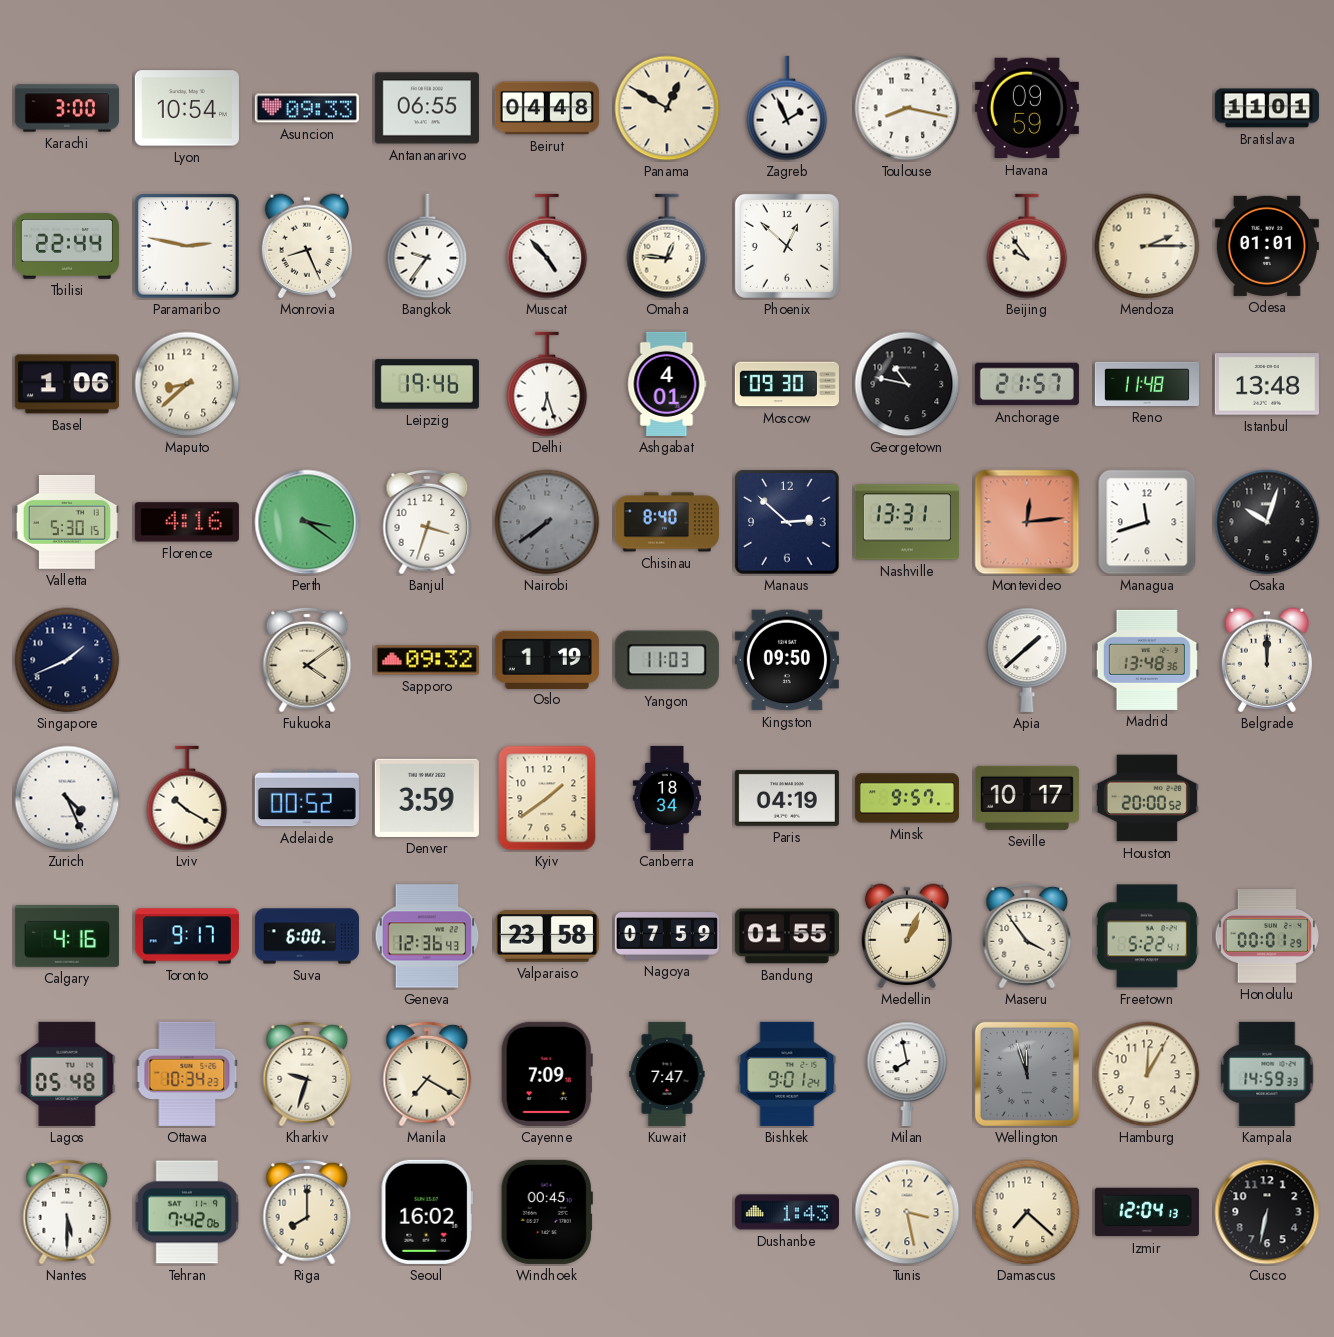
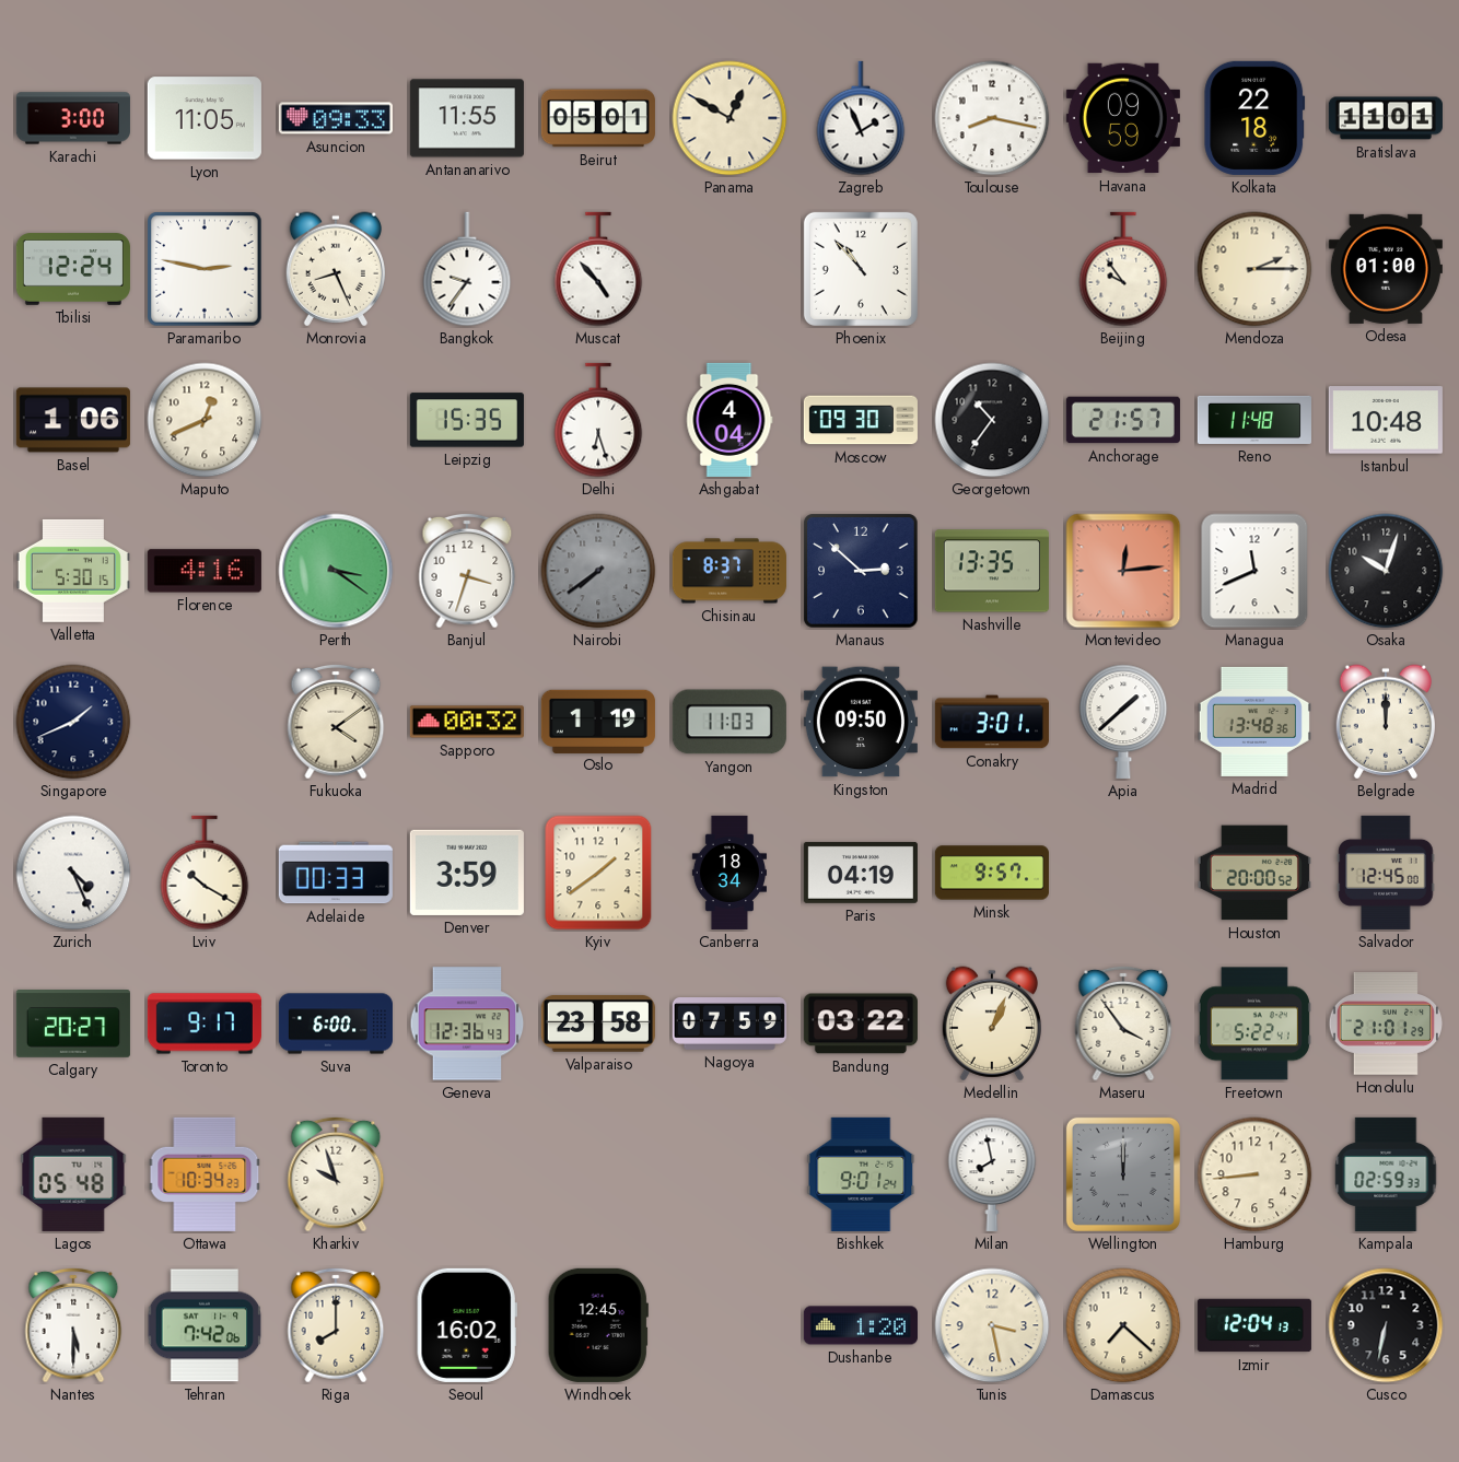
Lyon: 10:54 -> 11:05
Antananarivo: 06:55 -> 11:55
Beirut: 04:48 -> 05:01
Kolkata: none -> 22:18
Tbilisi: 22:44 -> 12:24
Omaha: 12:46 -> none
Phoenix: 12:52 -> 10:53
Odesa: 01:01 -> 01:00
Maputo: 8:38 -> 12:41
Leipzig: 19:46 -> 15:35
Ashgabat: 4:01 -> 4:04
Georgetown: 10:47 -> 10:36
Istanbul: 13:48 -> 10:48
Chisinau: 8:40 -> 8:37
Nashville: 13:31 -> 13:35
Managua: 11:42 -> 11:41
Sapporo: 09:32 -> 00:32
Conakry: none -> 3:01
Adelaide: 00:52 -> 00:33
Seville: 10:17 -> none
Salvador: none -> 12:45
Calgary: 4:16 -> 20:27
Bandung: 01:55 -> 03:22
Honolulu: 00:01 -> 21:01
Kharkiv: 9:33 -> 9:57
Manila: 7:20 -> none
Cayenne: 7:09 -> none
Kuwait: 7:47 -> none
Wellington: 11:57 -> 12:00
Hamburg: 12:05 -> 8:44
Kampala: 14:59 -> 02:59
Windhoek: 00:45 -> 12:45
Dushanbe: 1:43 -> 1:20
